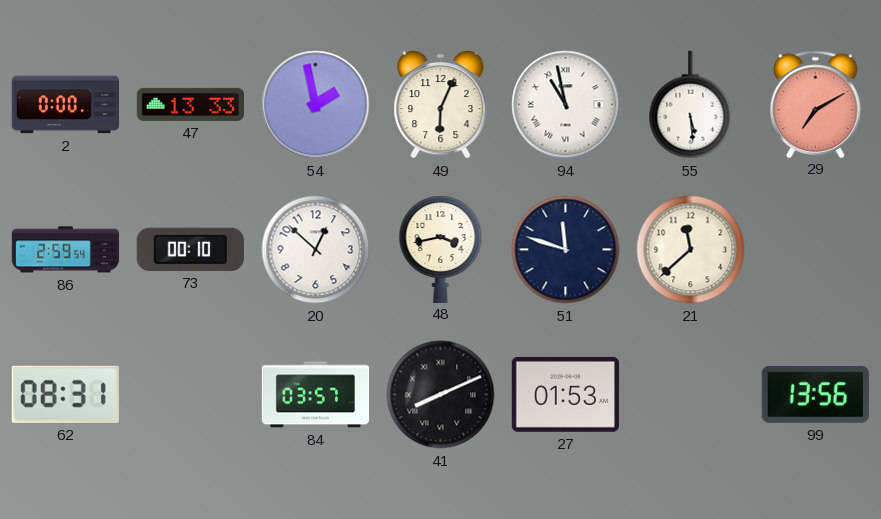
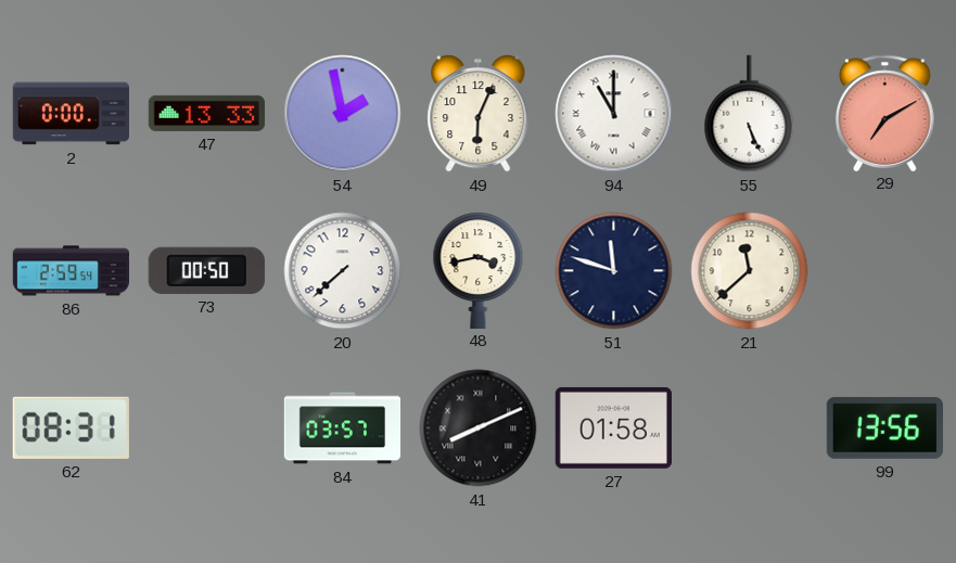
94: 10:58 -> 11:00
55: 5:29 -> 5:26
73: 00:10 -> 00:50
20: 12:52 -> 7:38
27: 01:53 -> 01:58
